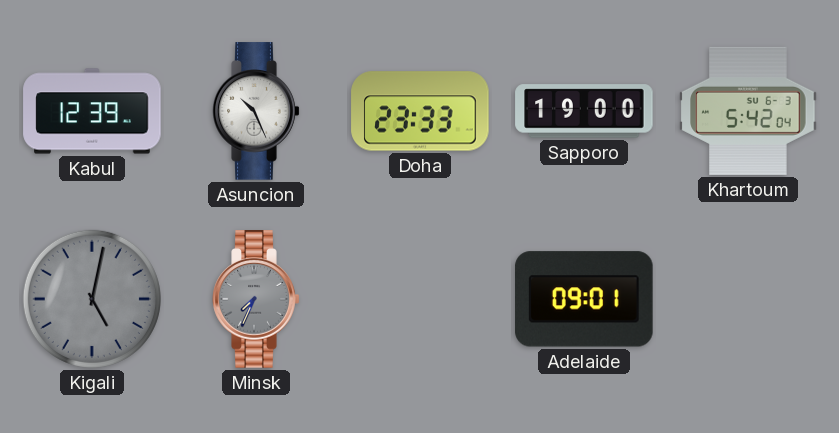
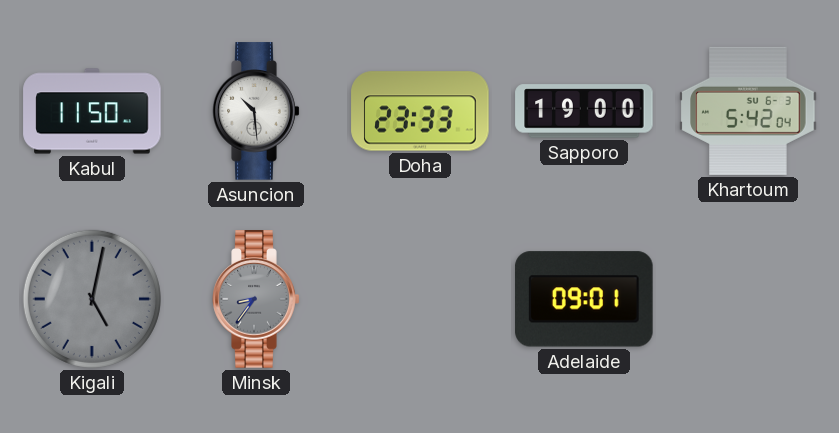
Kabul: 12:39 -> 11:50
Asuncion: 10:26 -> 10:29
Minsk: 7:34 -> 8:36
